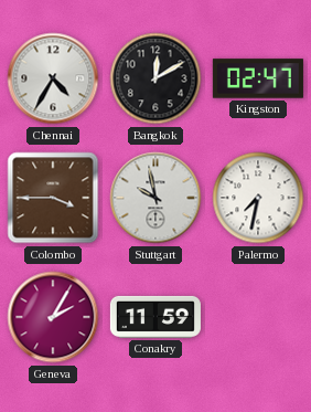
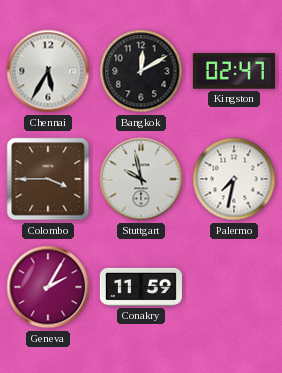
Chennai: 4:35 -> 5:35
